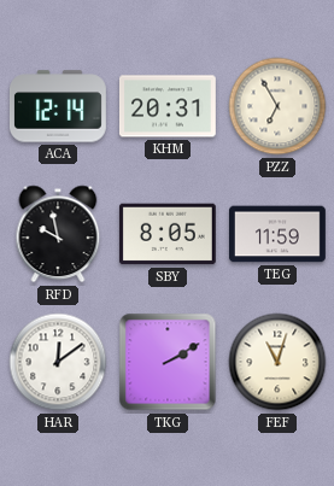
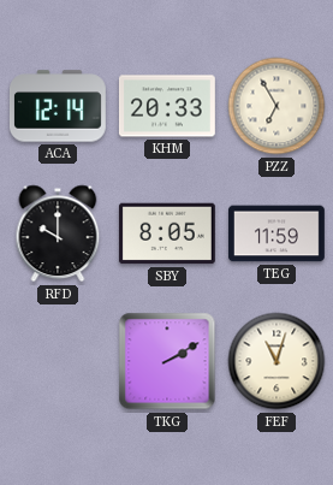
KHM: 20:31 -> 20:33
RFD: 9:58 -> 10:00
HAR: 12:09 -> none
